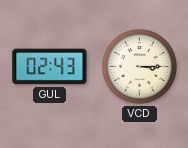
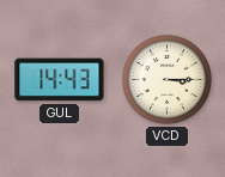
GUL: 02:43 -> 14:43
